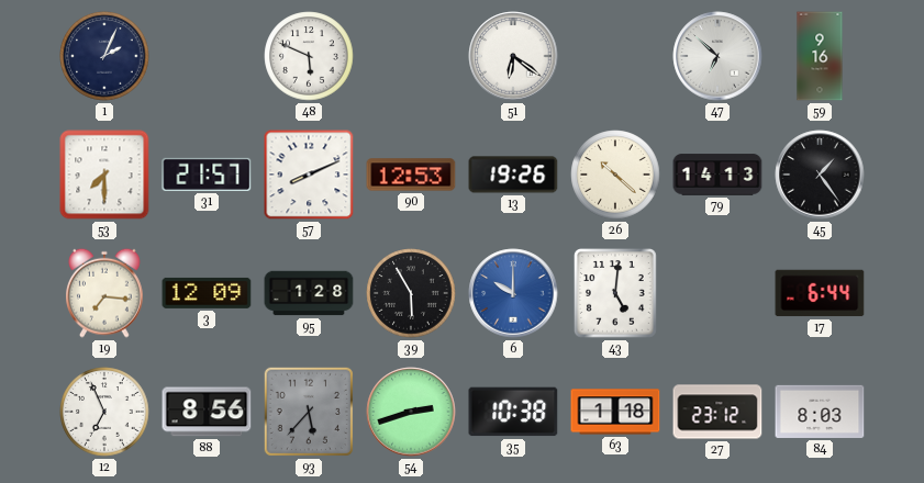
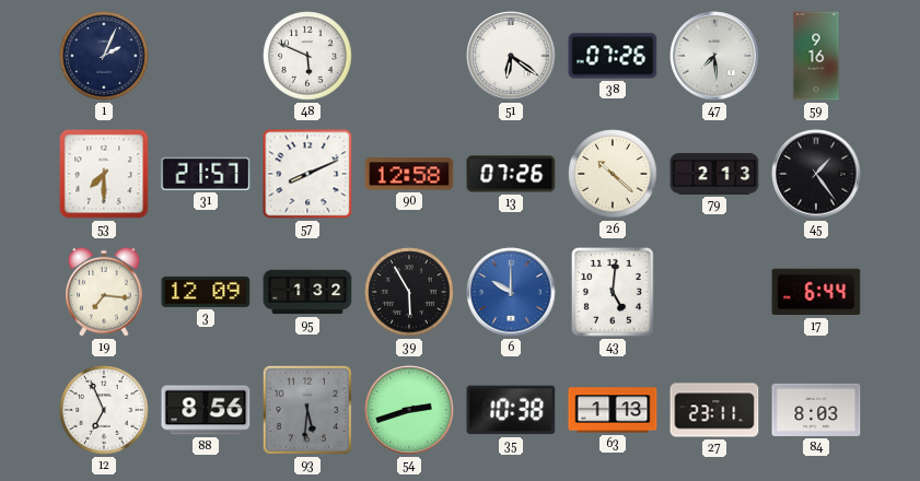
38: none -> 07:26
47: 6:52 -> 7:29
90: 12:53 -> 12:58
13: 19:26 -> 07:26
79: 14:13 -> 2:13
95: 1:28 -> 1:32
93: 5:37 -> 5:31
63: 1:18 -> 1:13
27: 23:12 -> 23:11
